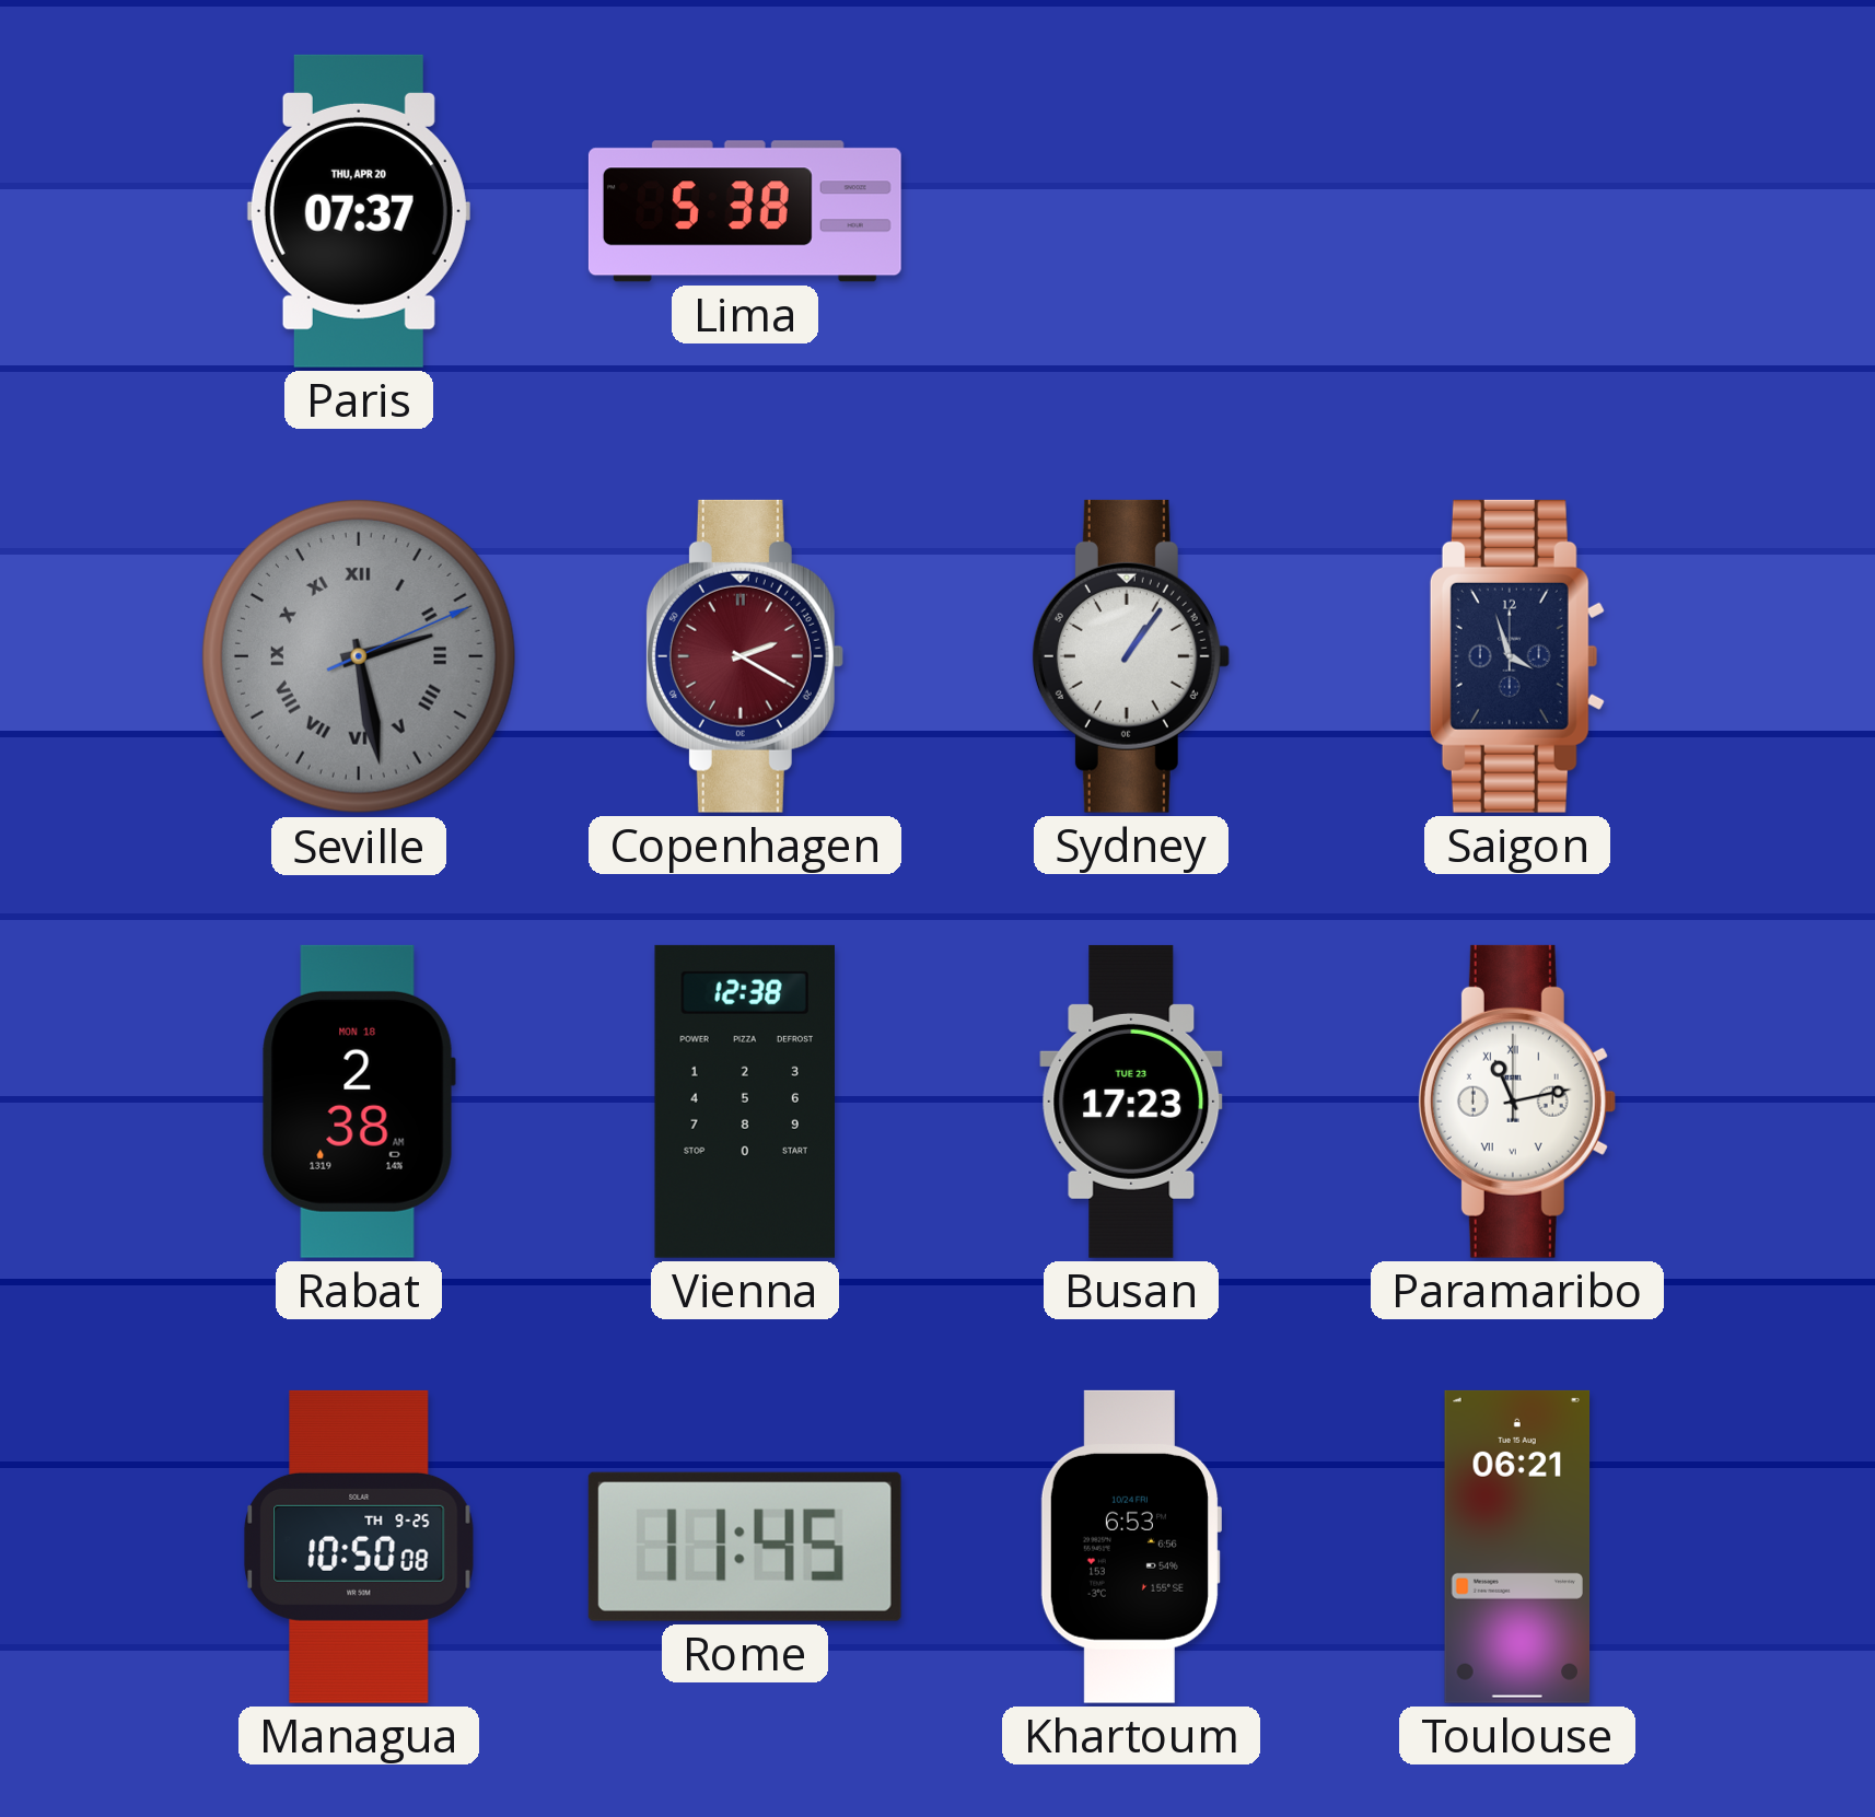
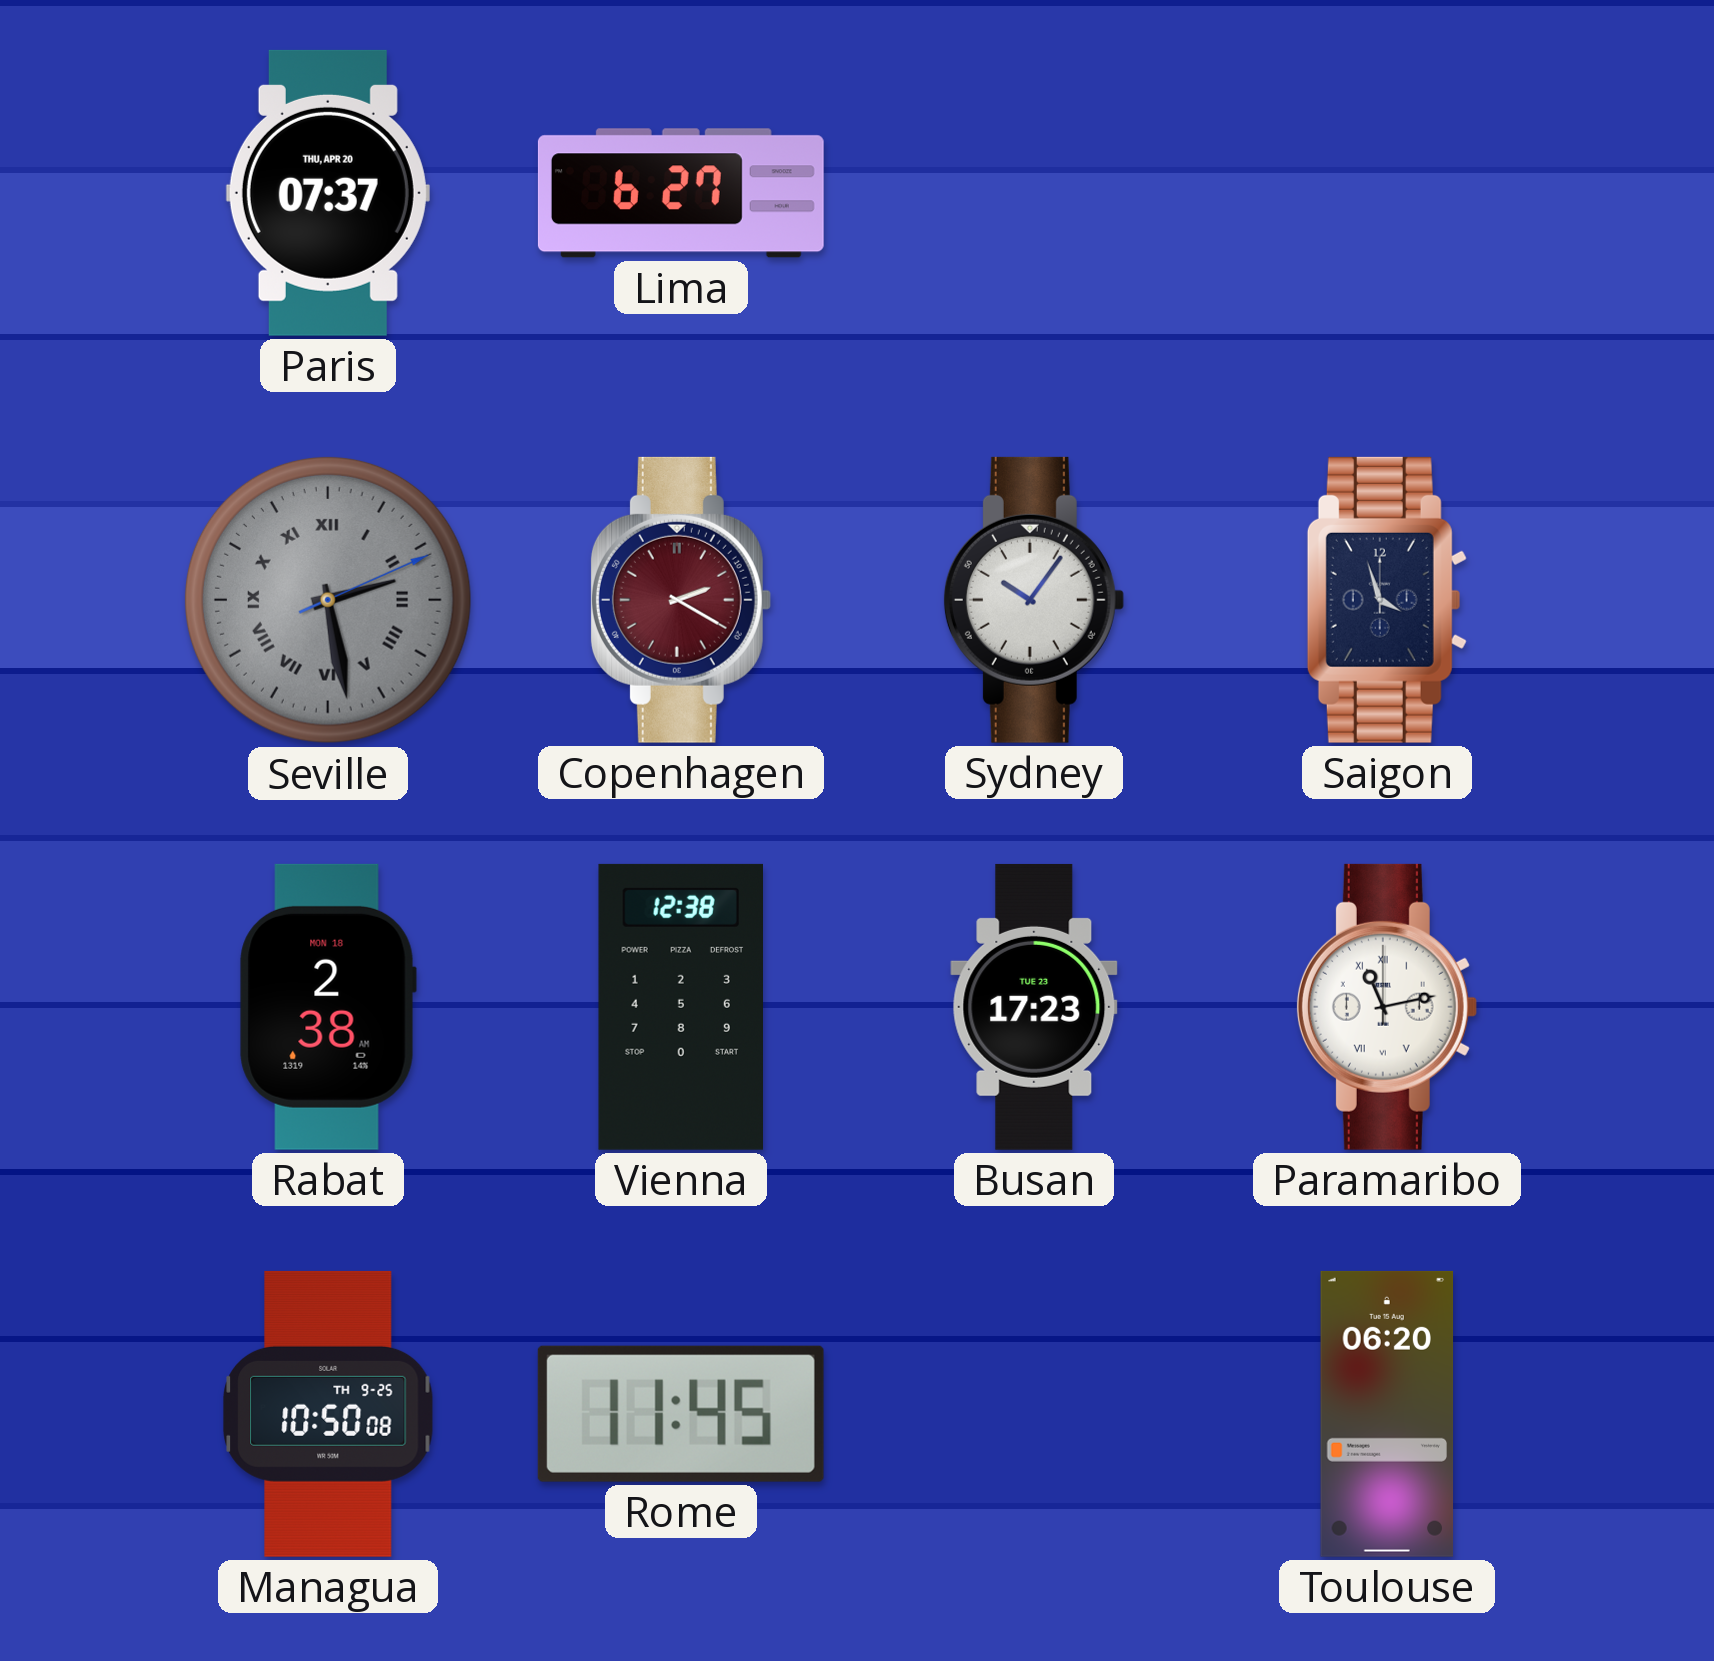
Lima: 5:38 -> 6:27
Sydney: 1:06 -> 10:06
Khartoum: 6:53 -> none
Toulouse: 06:21 -> 06:20
